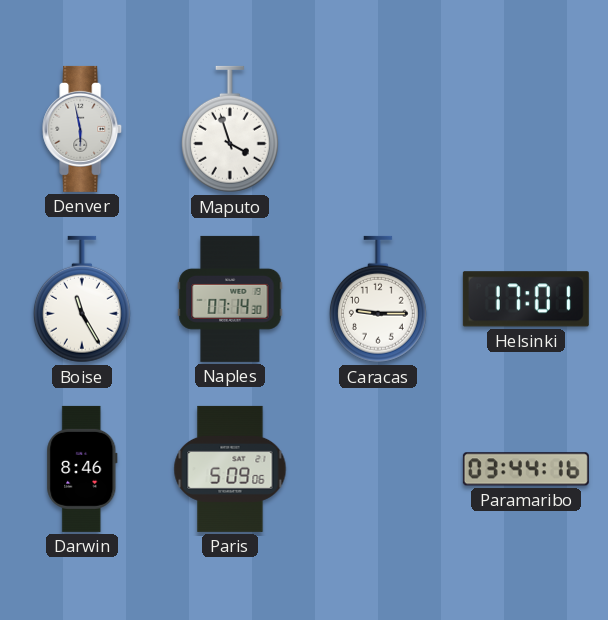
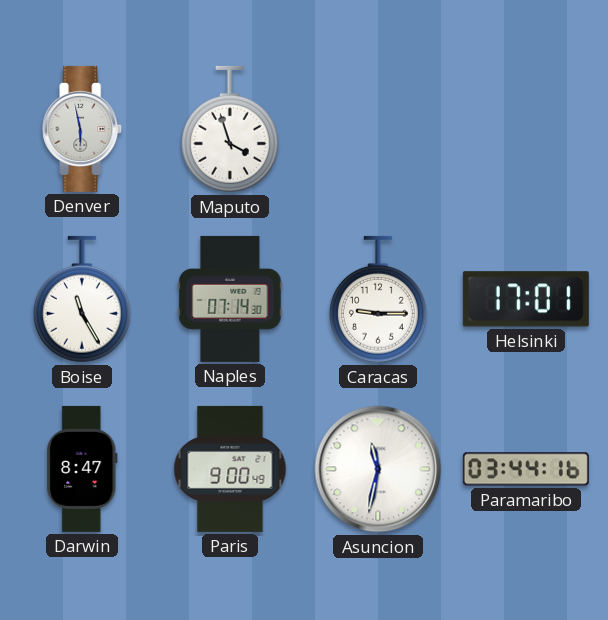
Darwin: 8:46 -> 8:47
Paris: 5:09 -> 9:00
Asuncion: none -> 11:32
